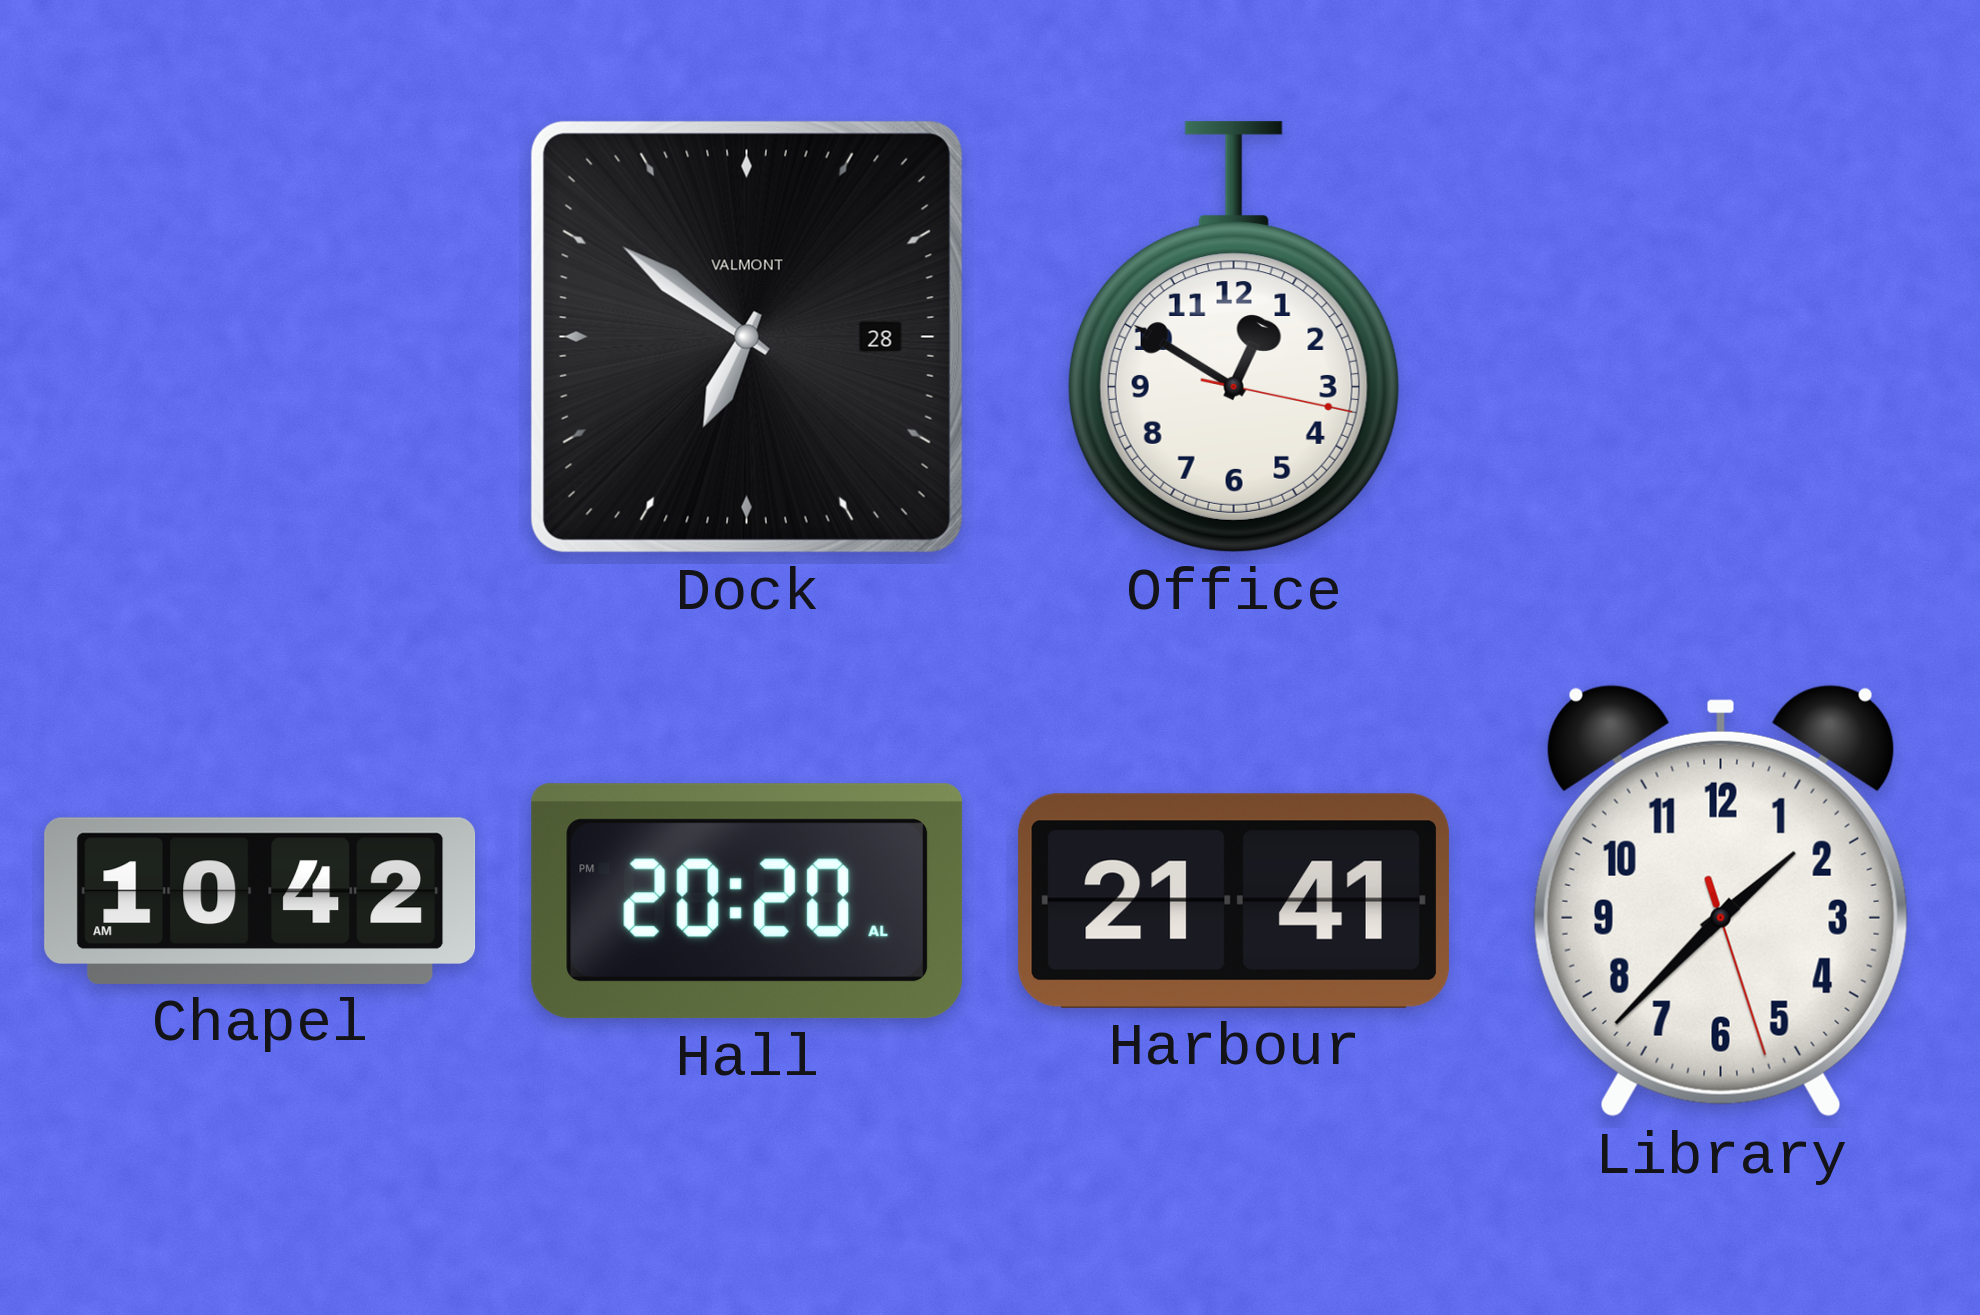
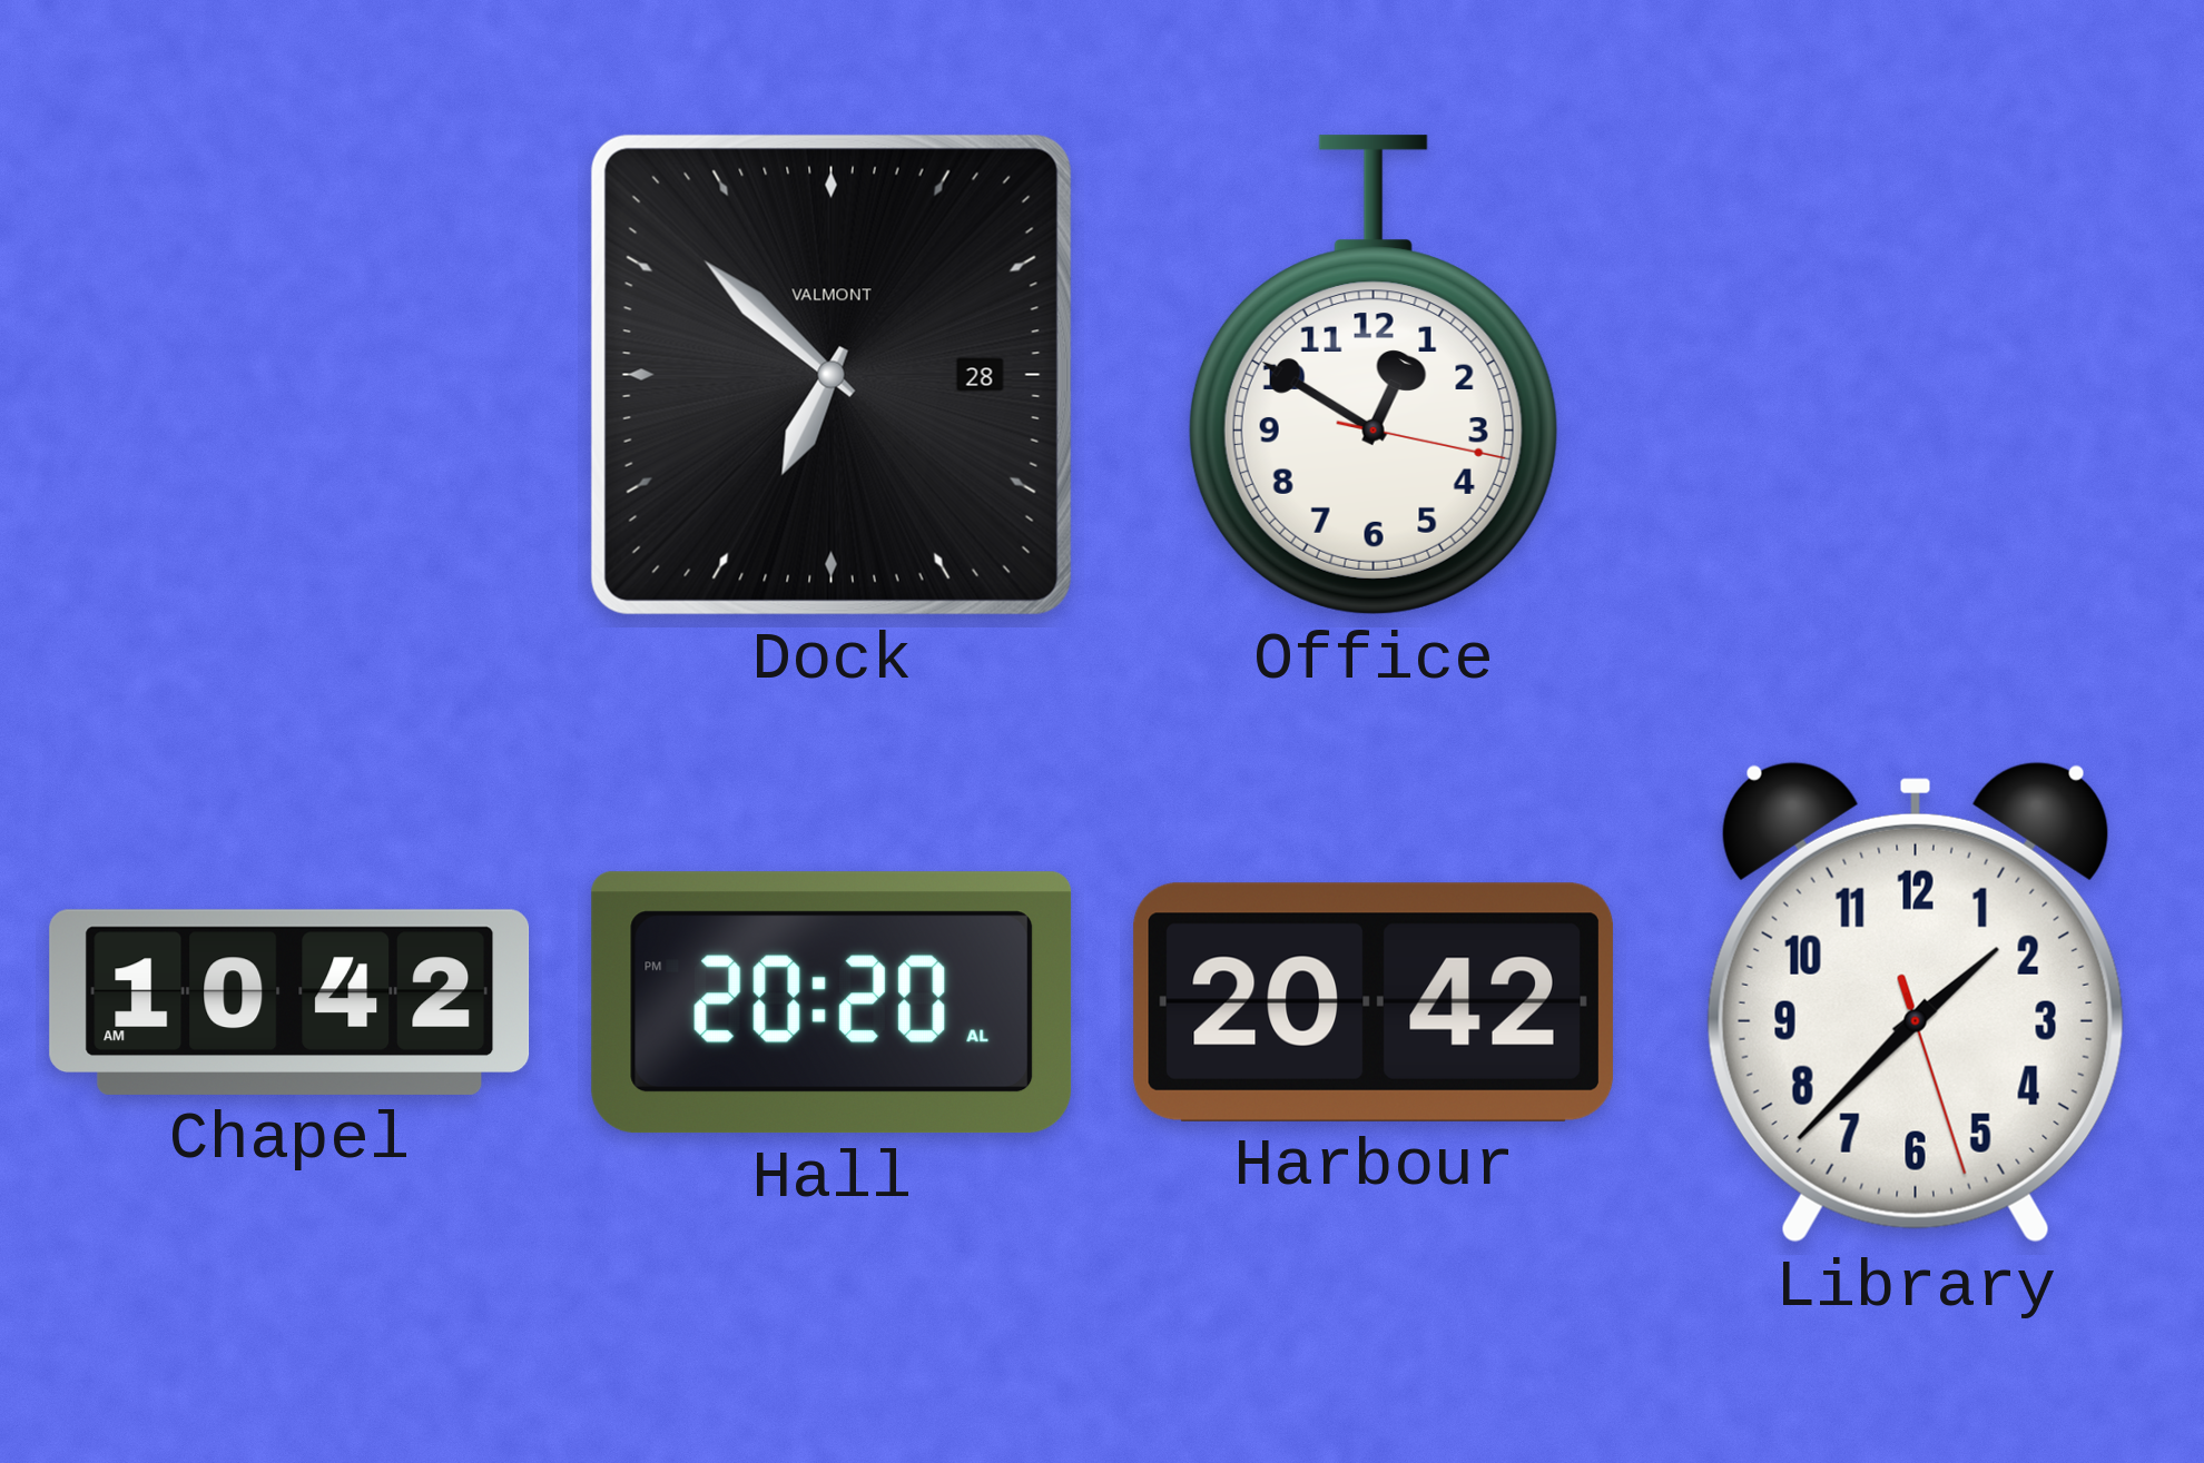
Dock: 6:51 -> 6:52
Harbour: 21:41 -> 20:42
